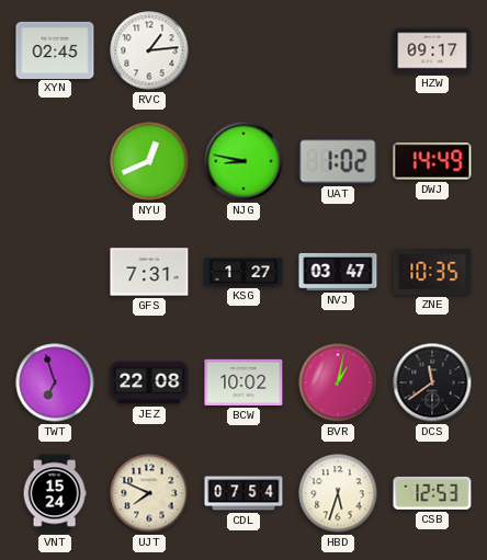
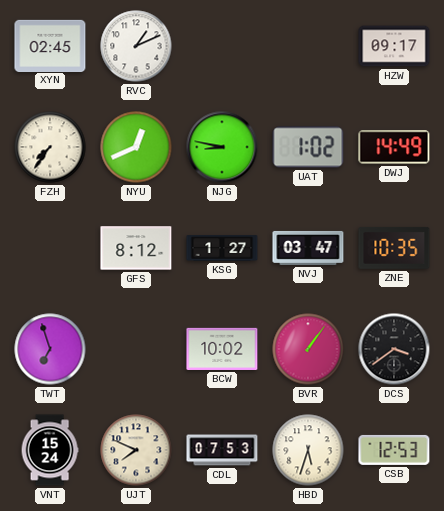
RVC: 1:14 -> 1:11
FZH: none -> 7:36
GFS: 7:31 -> 8:12
JEZ: 22:08 -> none
BVR: 1:02 -> 1:06
DCS: 11:39 -> 3:39
CDL: 07:54 -> 07:53
